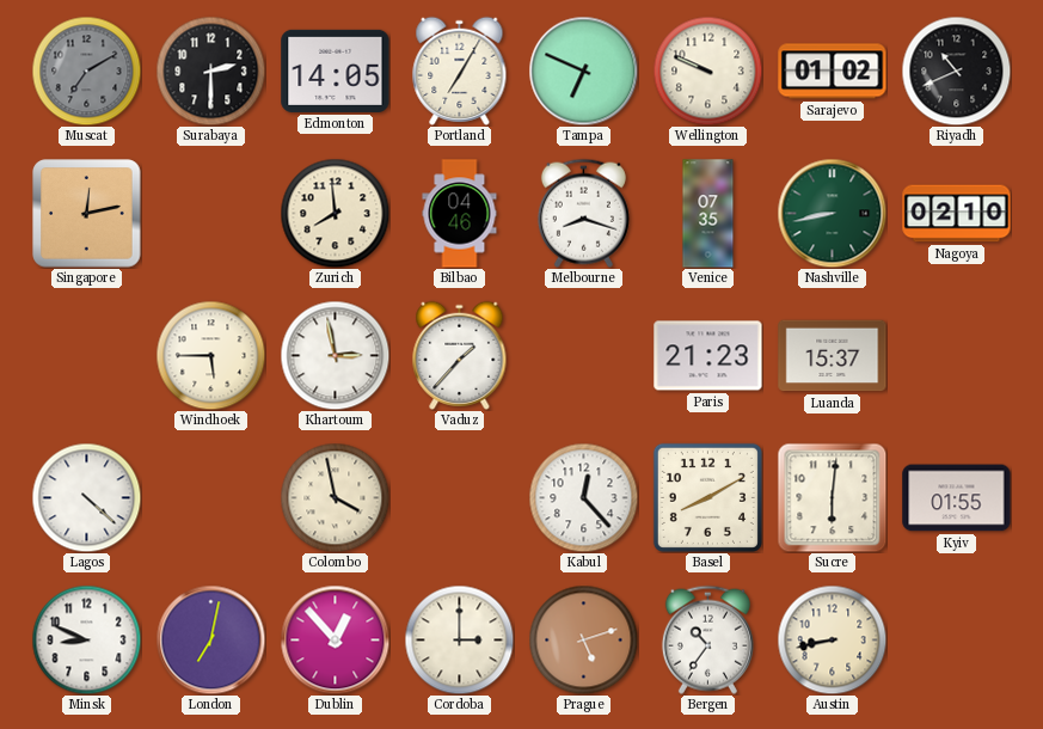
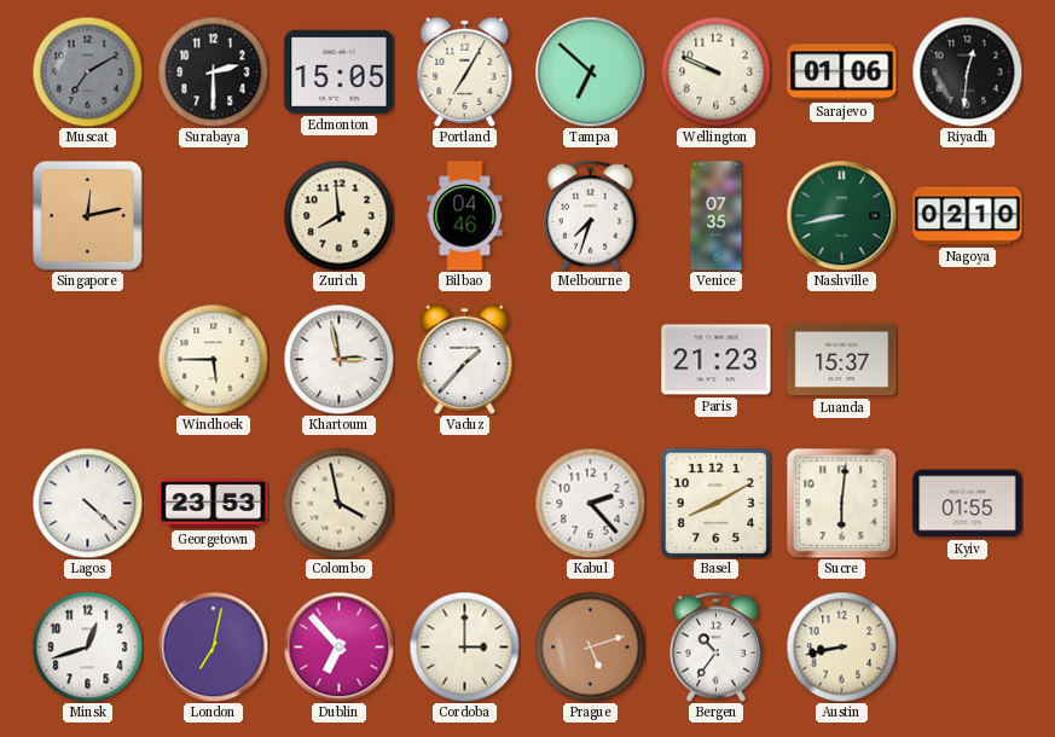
Edmonton: 14:05 -> 15:05
Tampa: 6:49 -> 6:52
Sarajevo: 01:02 -> 01:06
Riyadh: 10:41 -> 12:31
Melbourne: 8:18 -> 7:33
Georgetown: none -> 23:53
Kabul: 12:23 -> 2:23
Minsk: 8:49 -> 12:42
Dublin: 12:53 -> 6:53
